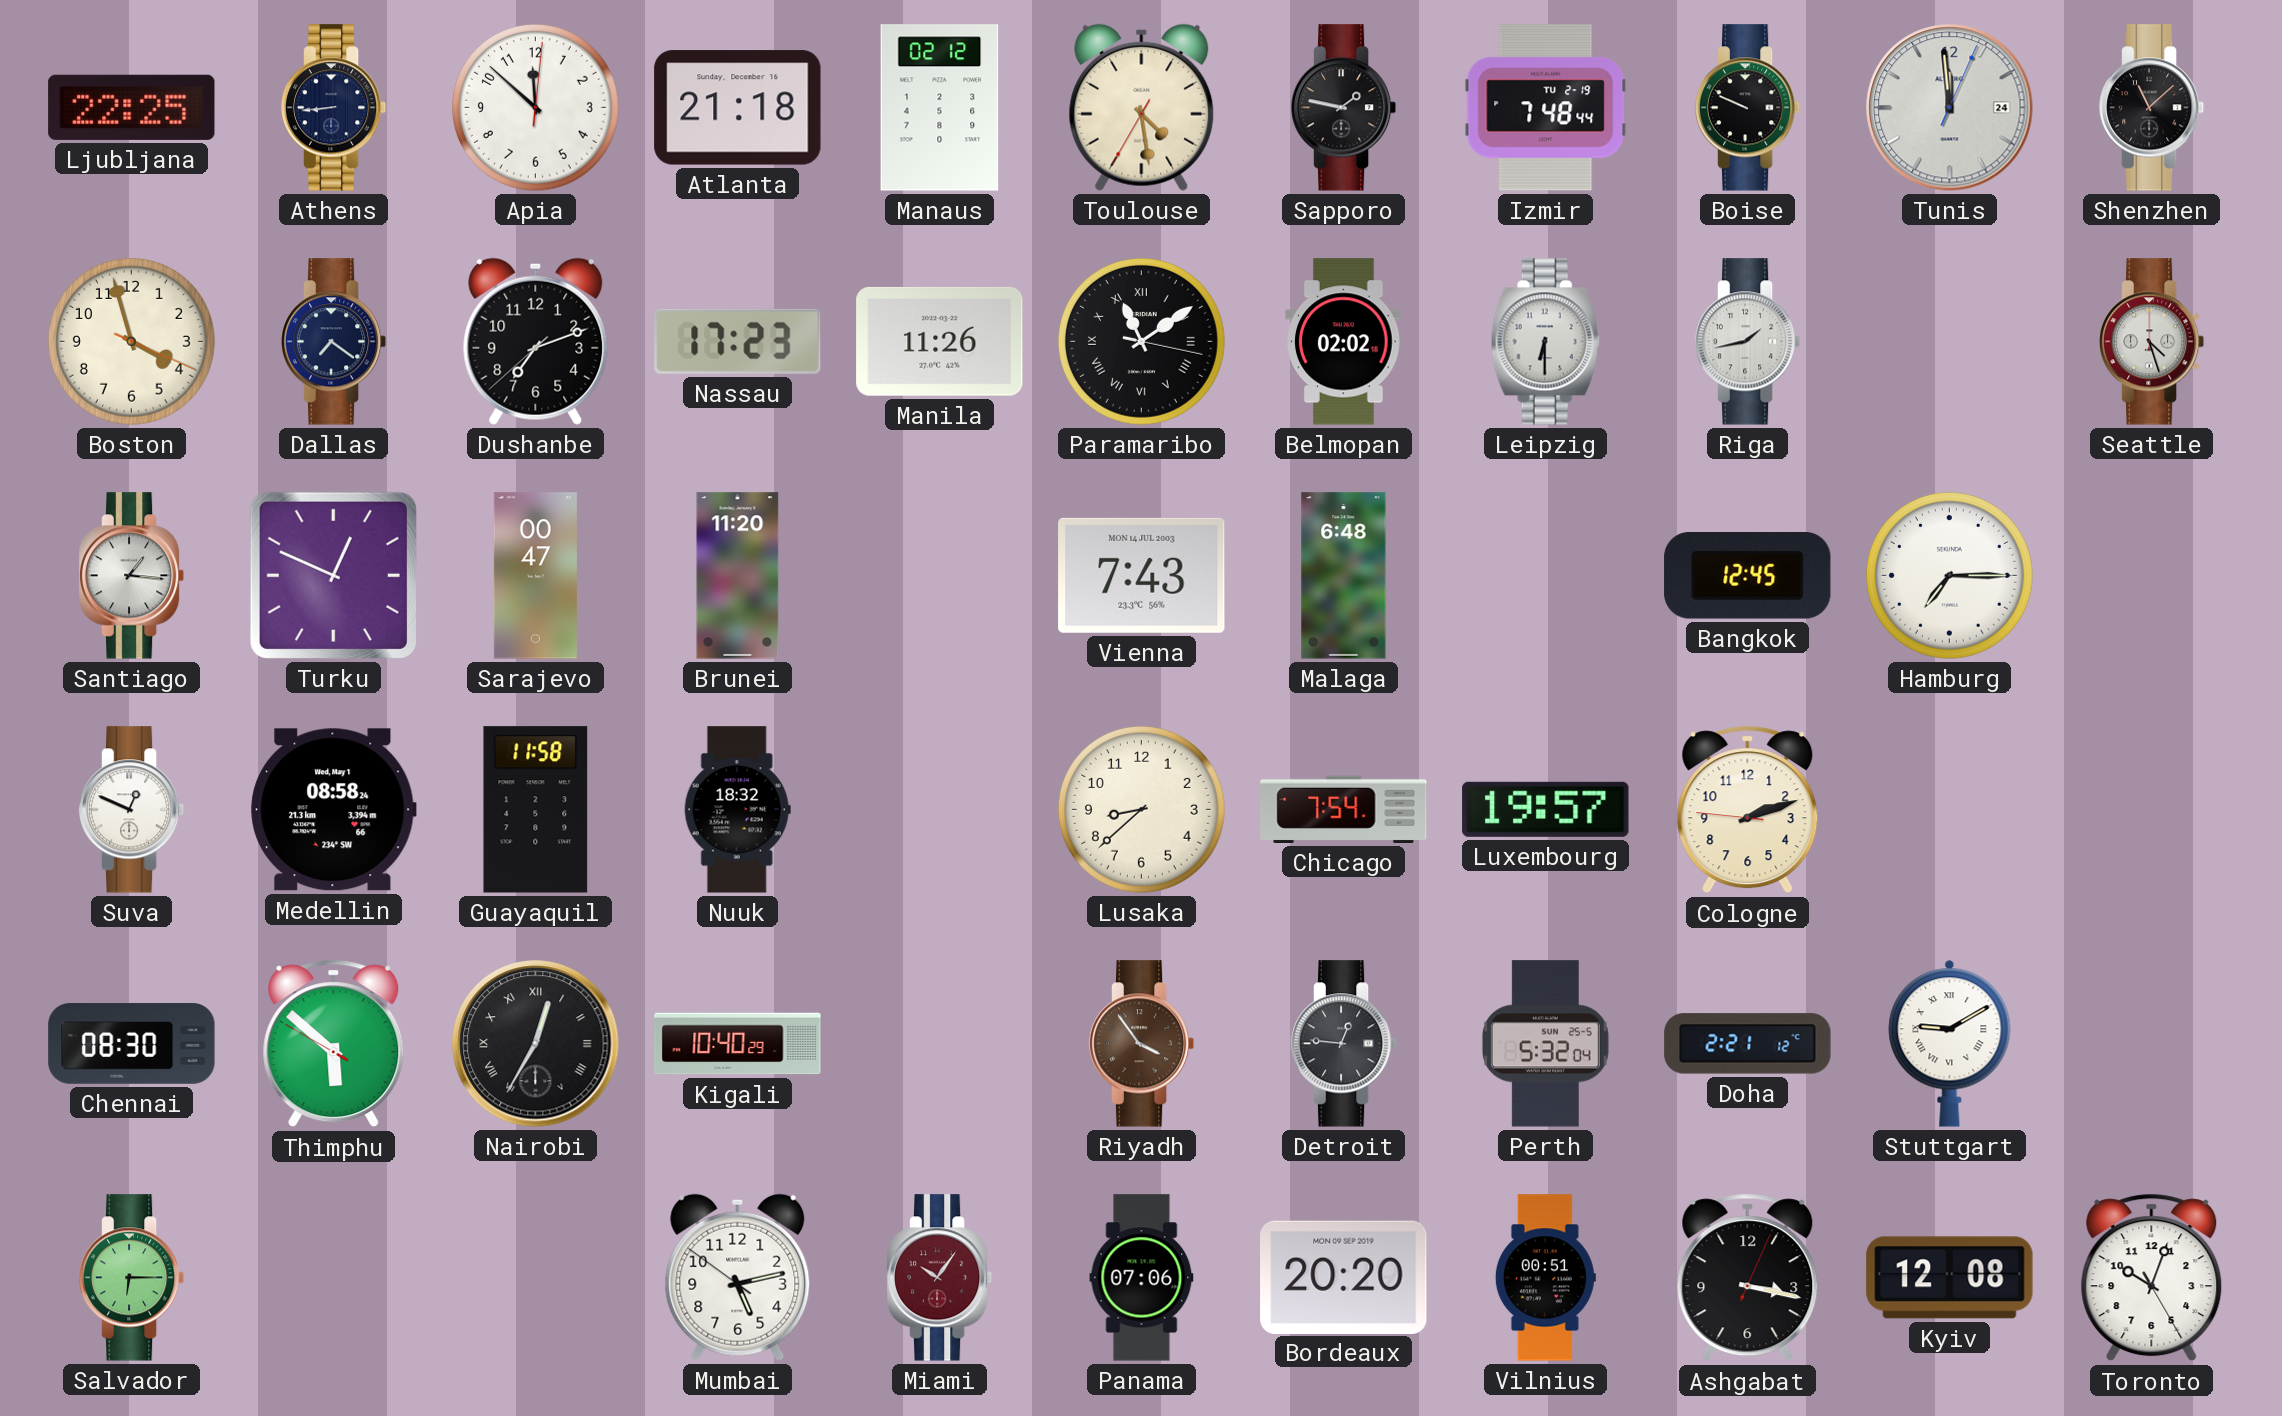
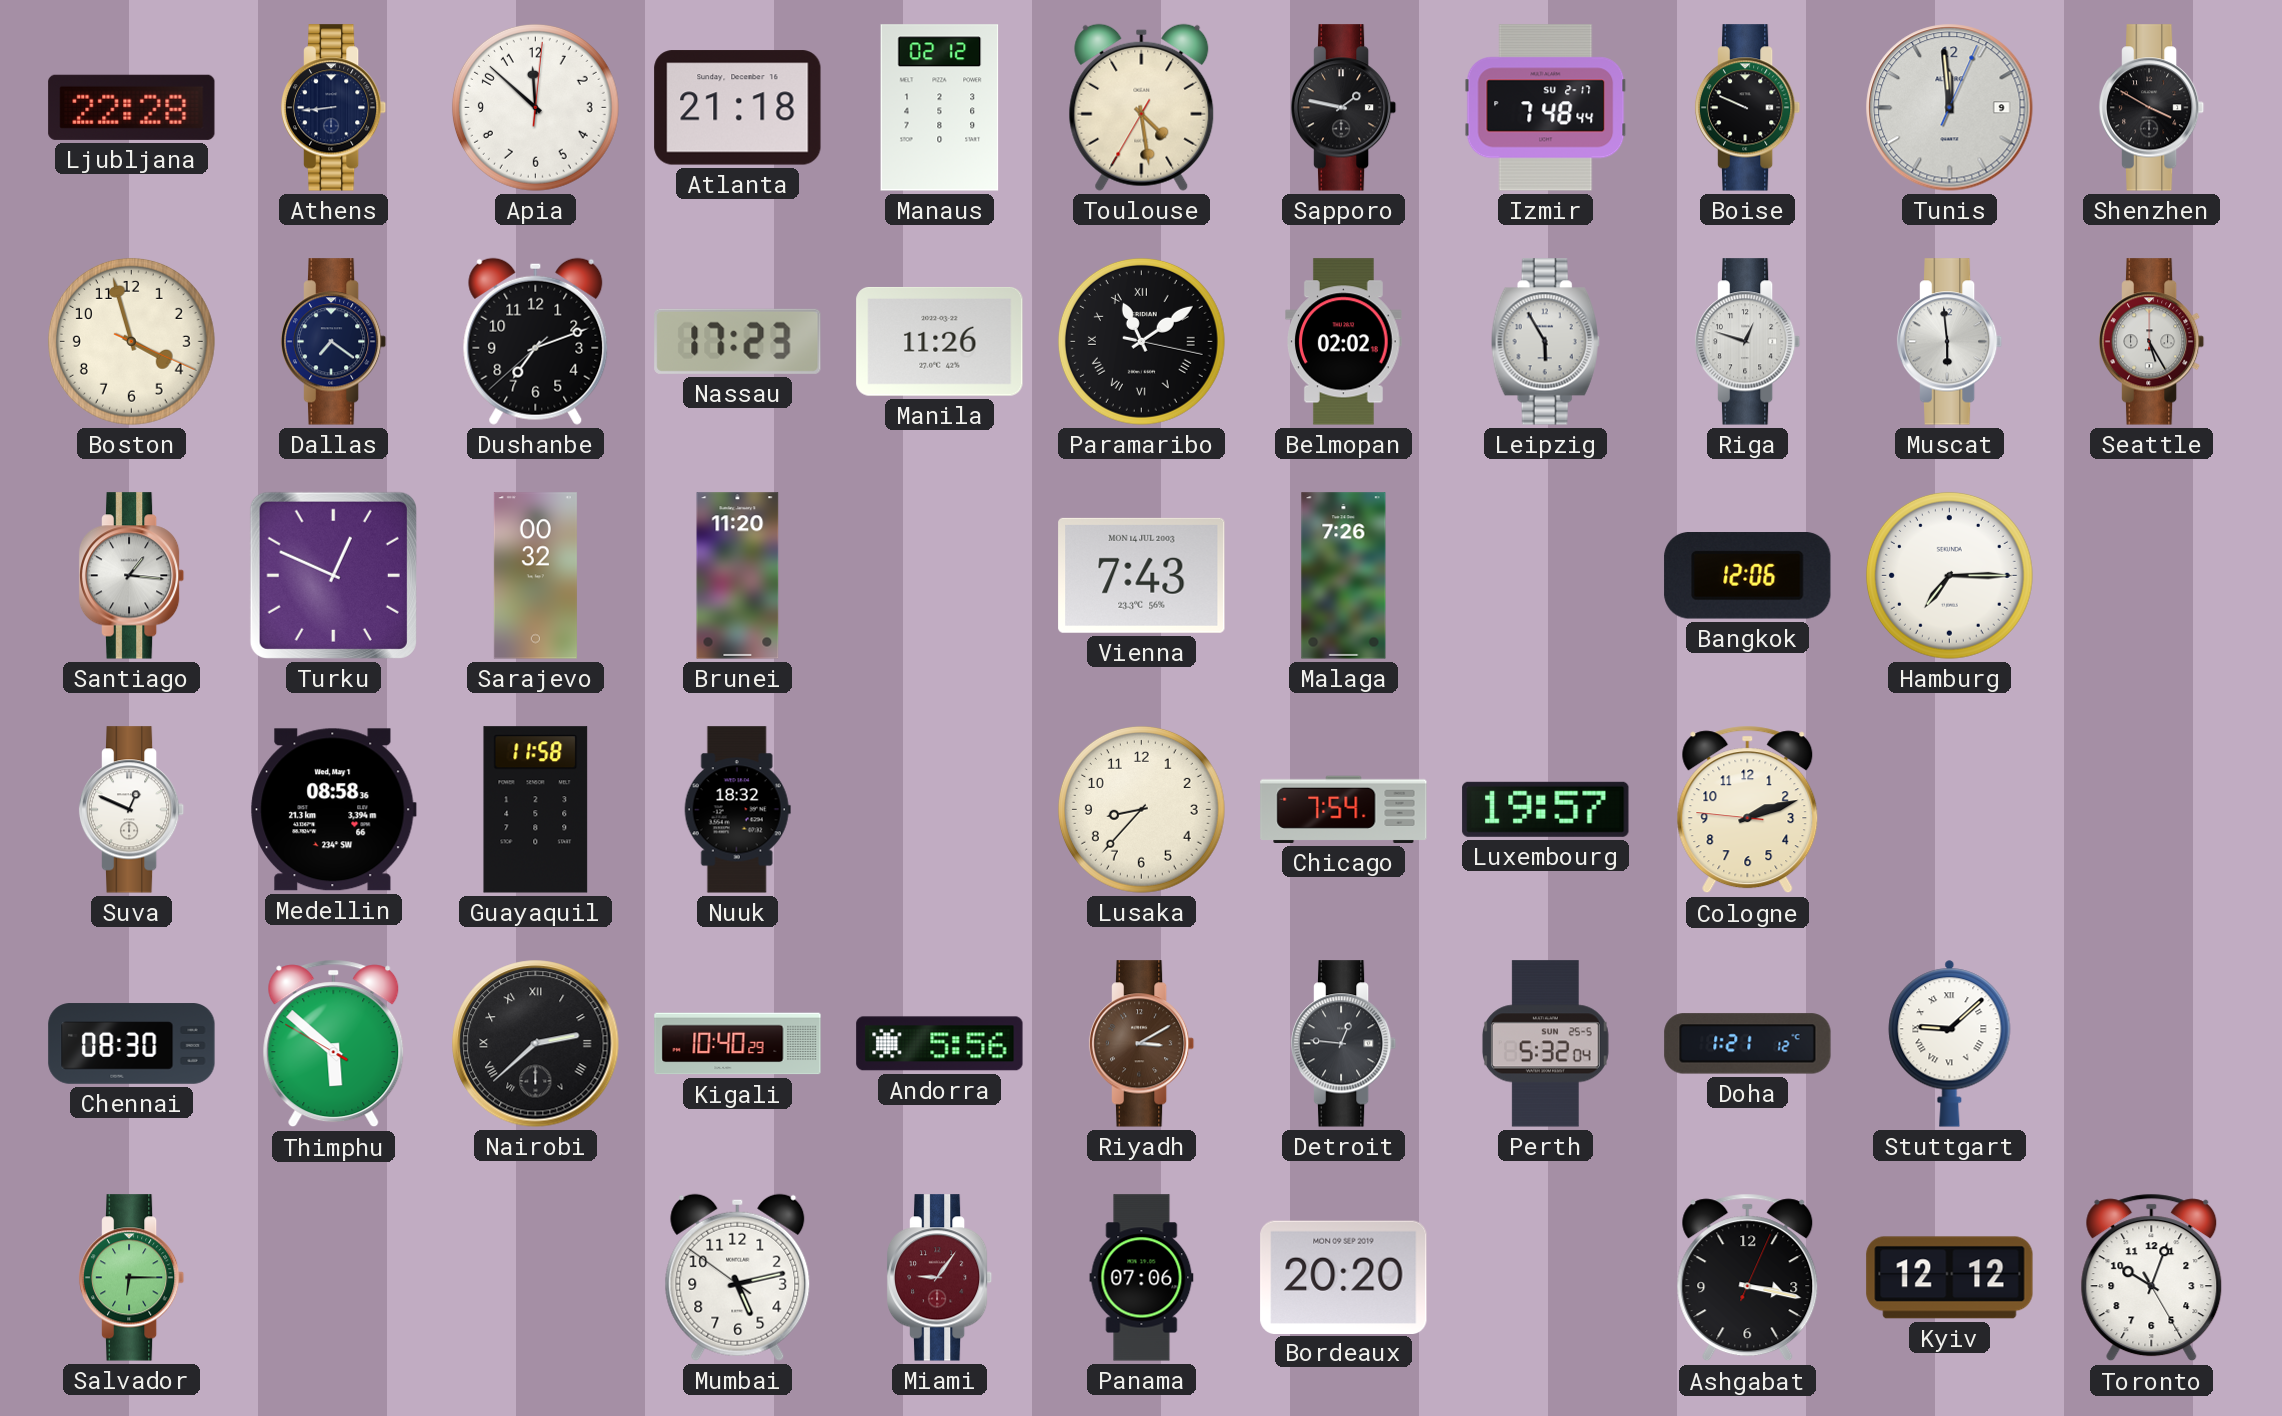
Ljubljana: 22:25 -> 22:28
Izmir date: TU 2-19 -> SU 2-17
Tunis date: 24 -> 9
Shenzhen: 11:08 -> 3:50
Leipzig: 6:30 -> 5:55
Riga: 1:43 -> 12:48
Muscat: none -> 5:59
Seattle: 4:27 -> 5:25
Sarajevo: 00:47 -> 00:32
Malaga: 6:48 -> 7:26
Bangkok: 12:45 -> 12:06
Medellin: 08:58:24 -> 08:58:36
Lusaka: 8:38 -> 8:37
Nairobi: 12:35 -> 2:38
Andorra: none -> 5:56
Riyadh: 3:54 -> 3:10
Doha: 2:21 -> 1:21
Stuttgart: 9:10 -> 9:08
Miami: 10:06 -> 9:06
Vilnius: 00:51 -> none
Kyiv: 12:08 -> 12:12
